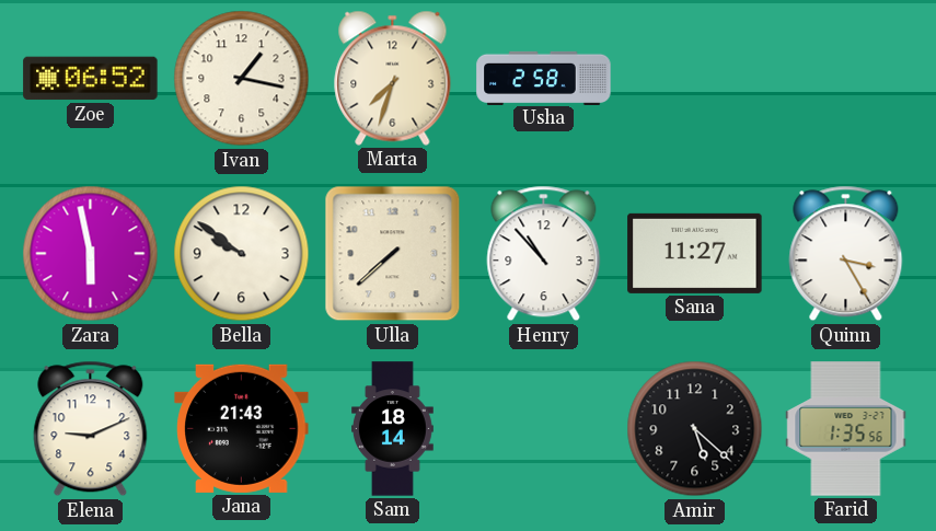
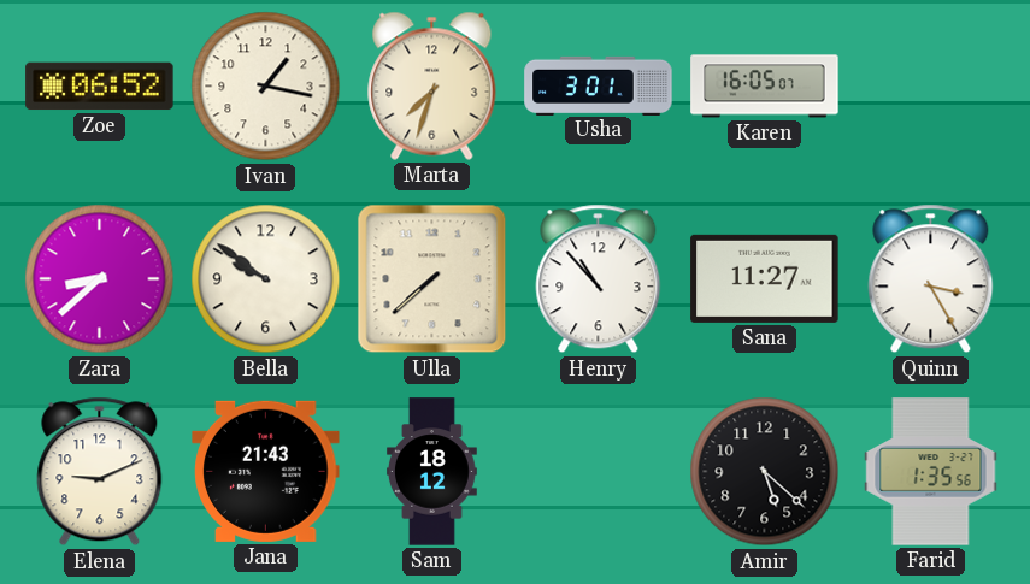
Usha: 2:58 -> 3:01
Karen: none -> 16:05
Zara: 5:58 -> 8:38
Sam: 18:14 -> 18:12
